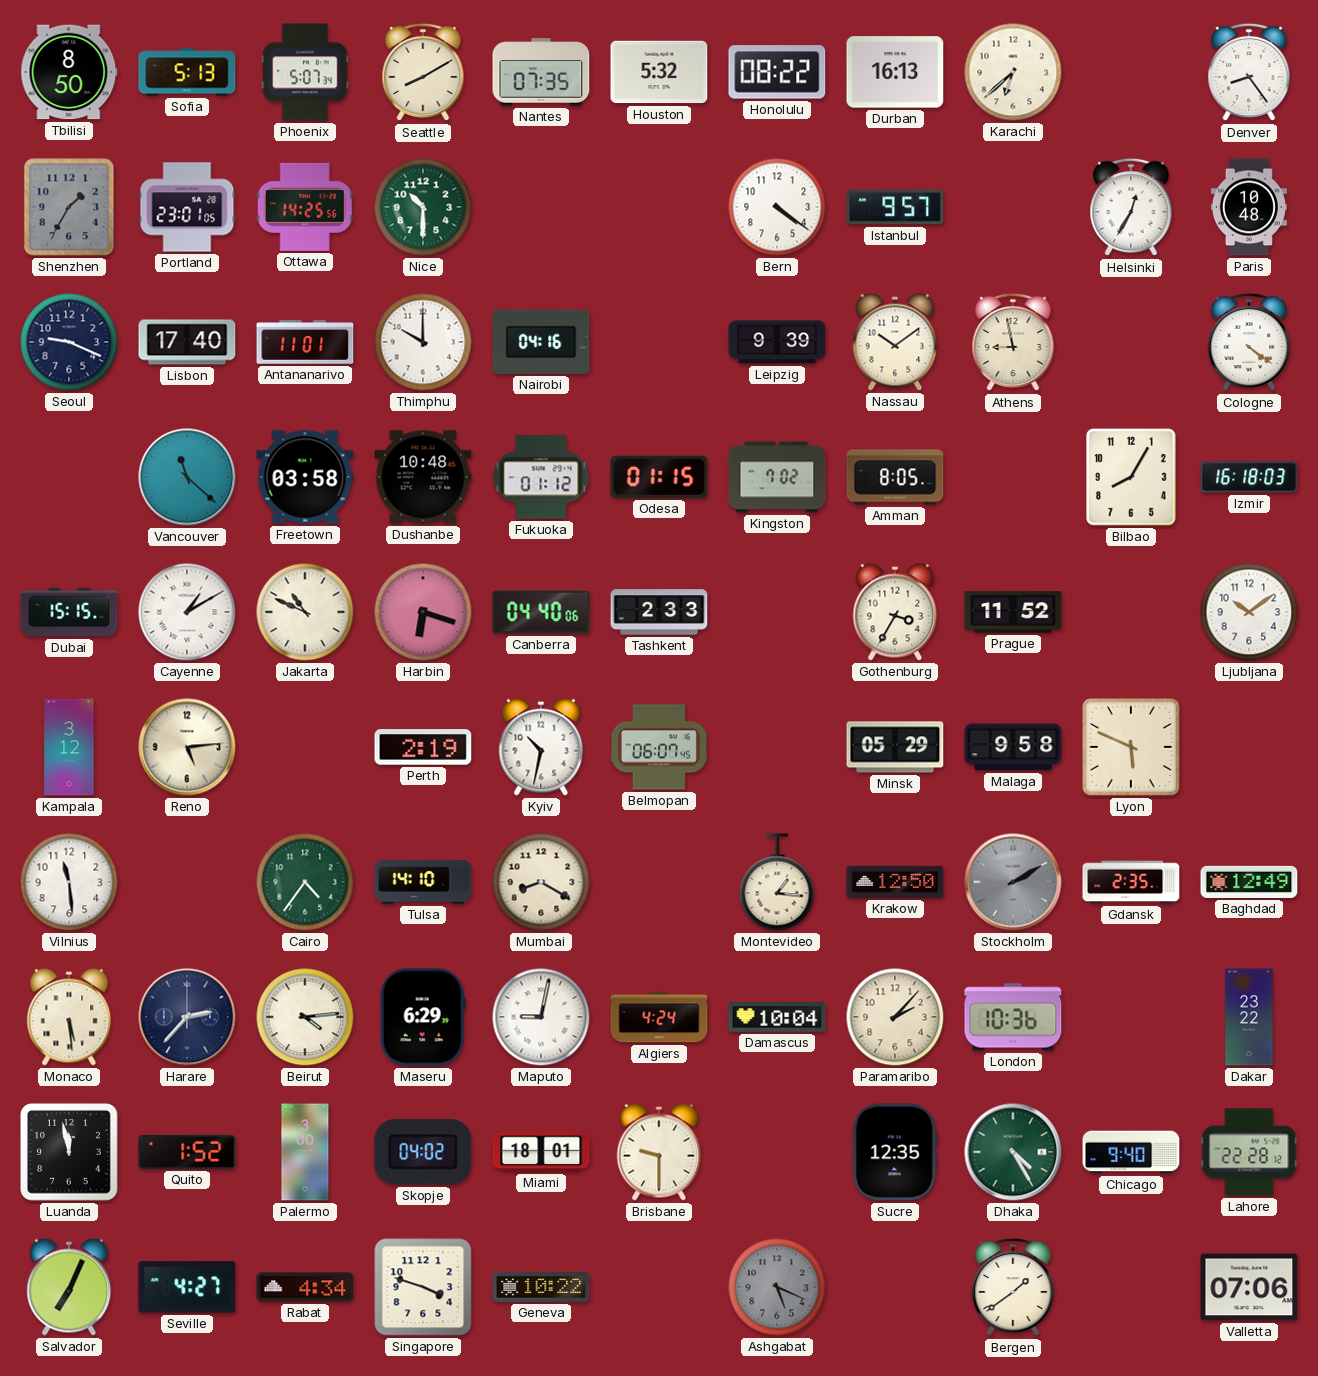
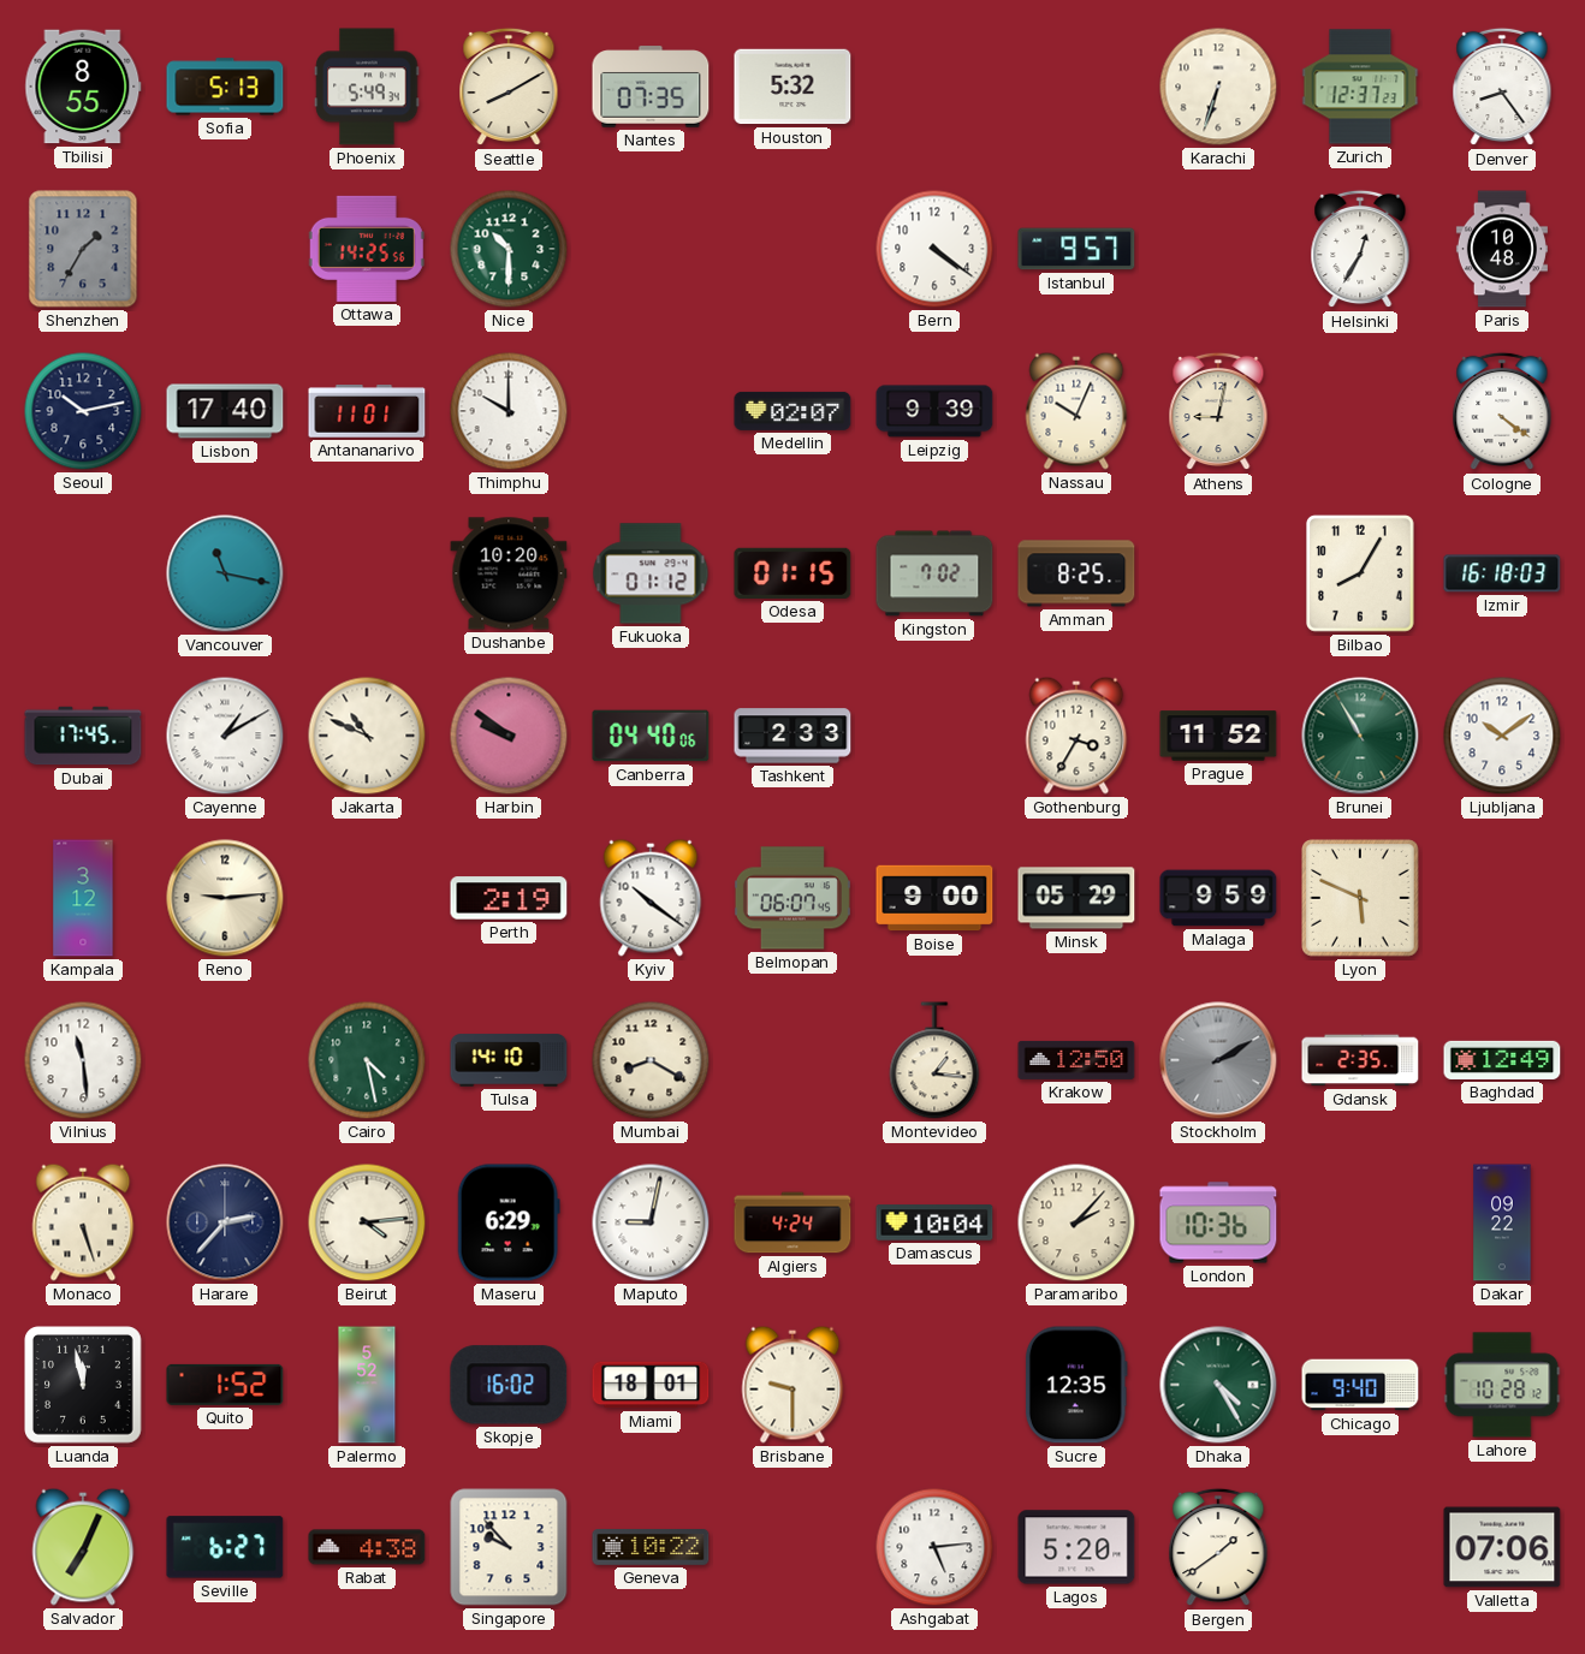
Tbilisi: 8:50 -> 8:55
Phoenix: 5:07 -> 5:49
Honolulu: 08:22 -> none
Durban: 16:13 -> none
Karachi: 6:38 -> 6:33
Zurich: none -> 12:37
Portland: 23:01 -> none
Seoul: 9:19 -> 10:13
Nairobi: 04:16 -> none
Medellin: none -> 02:07
Nassau: 10:09 -> 10:04
Athens: 8:58 -> 9:02
Vancouver: 11:22 -> 11:17
Freetown: 03:58 -> none
Dushanbe: 10:48 -> 10:20
Amman: 8:05 -> 8:25
Dubai: 15:15 -> 17:45
Harbin: 6:18 -> 9:51
Brunei: none -> 10:55
Reno: 5:14 -> 9:14
Kyiv: 10:32 -> 10:21
Boise: none -> 9:00
Malaga: 9:58 -> 9:59
Cairo: 4:36 -> 4:28
Monaco: 5:29 -> 5:27
Dakar: 23:22 -> 09:22
Palermo: 3:00 -> 5:52
Skopje: 04:02 -> 16:02
Lahore: 22:28 -> 10:28
Seville: 4:27 -> 6:27
Rabat: 4:34 -> 4:38
Singapore: 3:48 -> 9:53
Ashgabat: 5:19 -> 5:14
Ashgabat dial: grey -> white
Lagos: none -> 5:20
